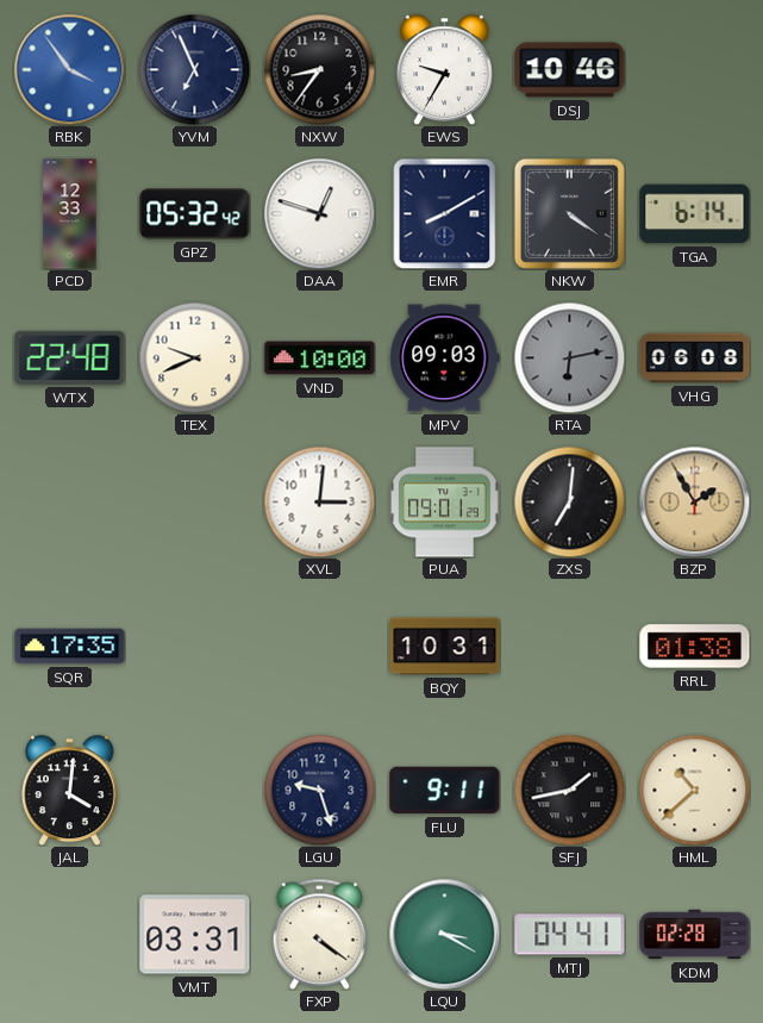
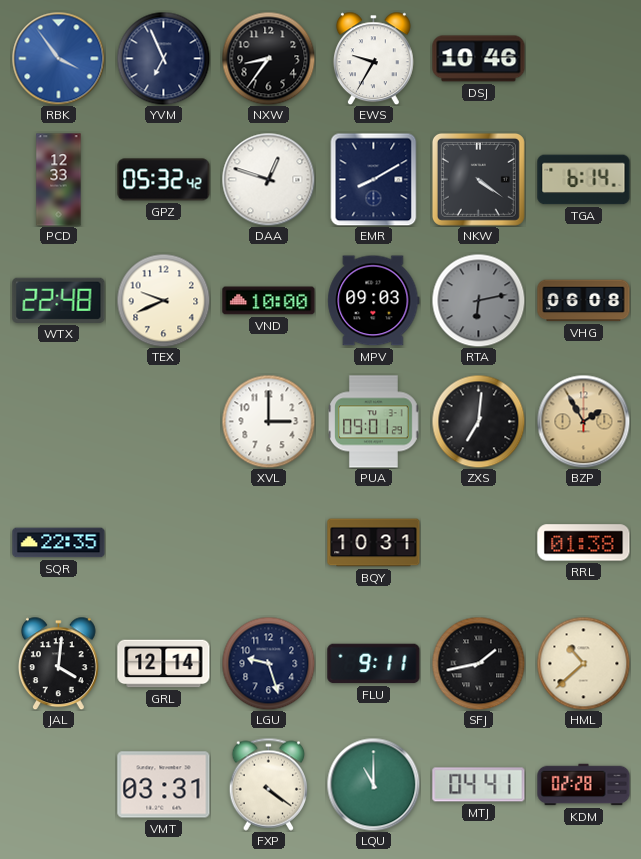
XVL: 3:01 -> 3:00
SQR: 17:35 -> 22:35
GRL: none -> 12:14
LQU: 3:20 -> 11:00
